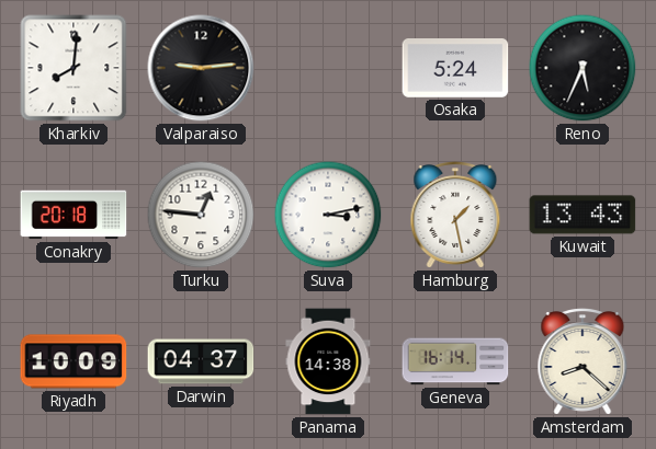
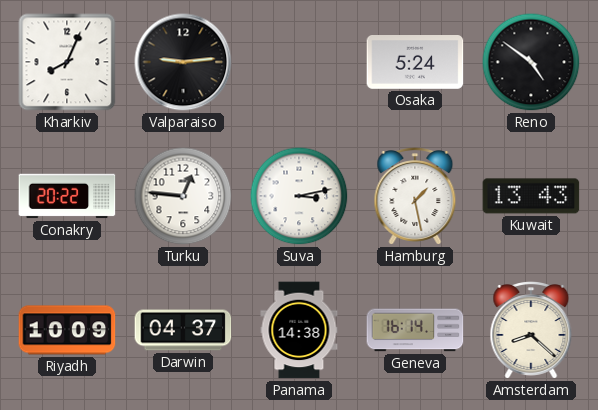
Kharkiv: 8:01 -> 8:04
Reno: 5:34 -> 4:51
Conakry: 20:18 -> 20:22
